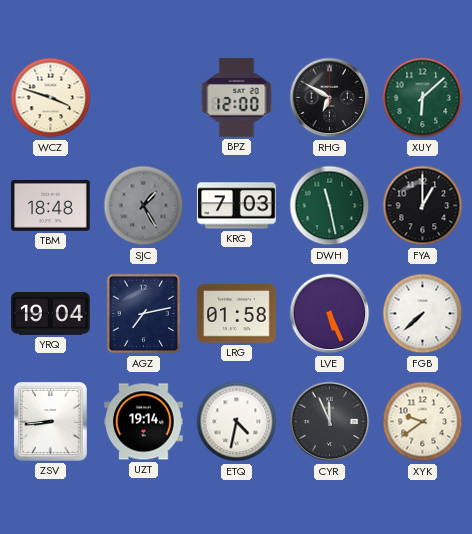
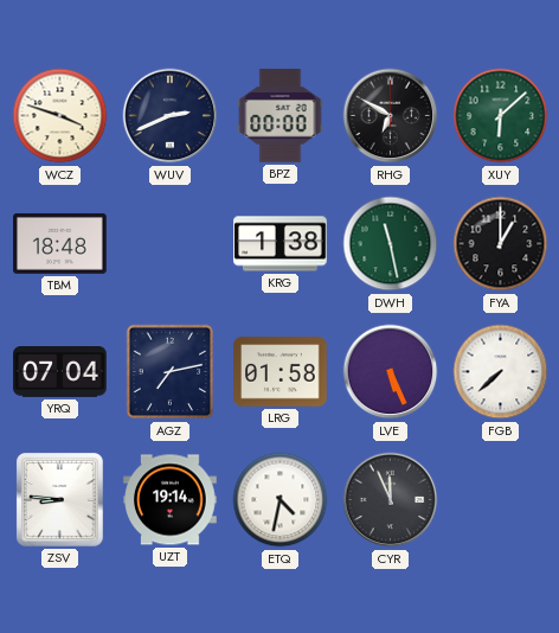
WUV: none -> 2:41
BPZ: 12:00 -> 00:00
SJC: 1:25 -> none
KRG: 7:03 -> 1:38
YRQ: 19:04 -> 07:04
ZSV: 8:44 -> 8:46
XYK: 9:39 -> none
